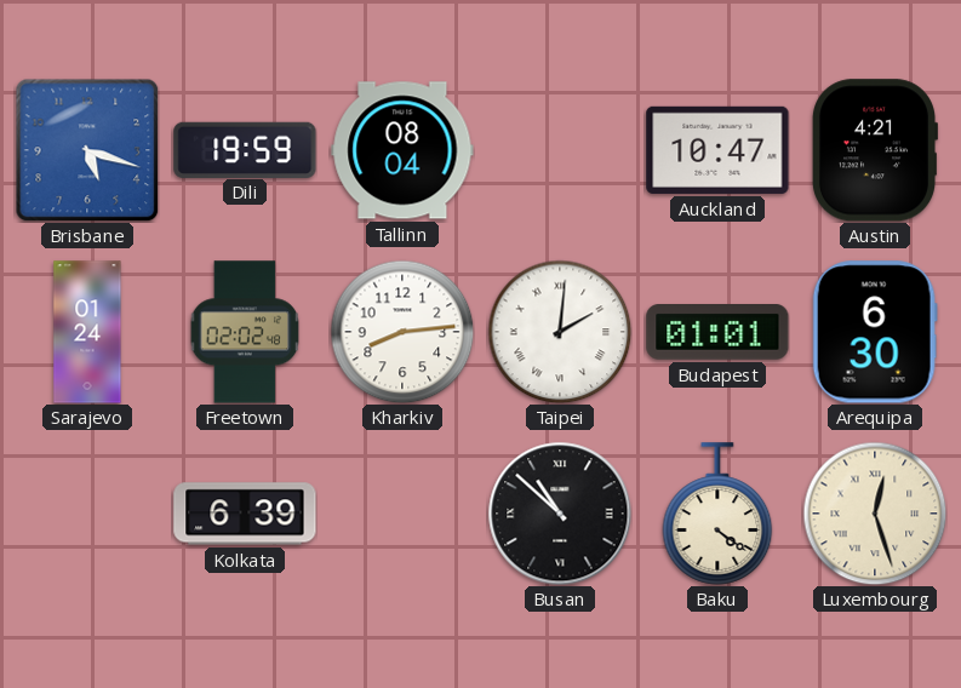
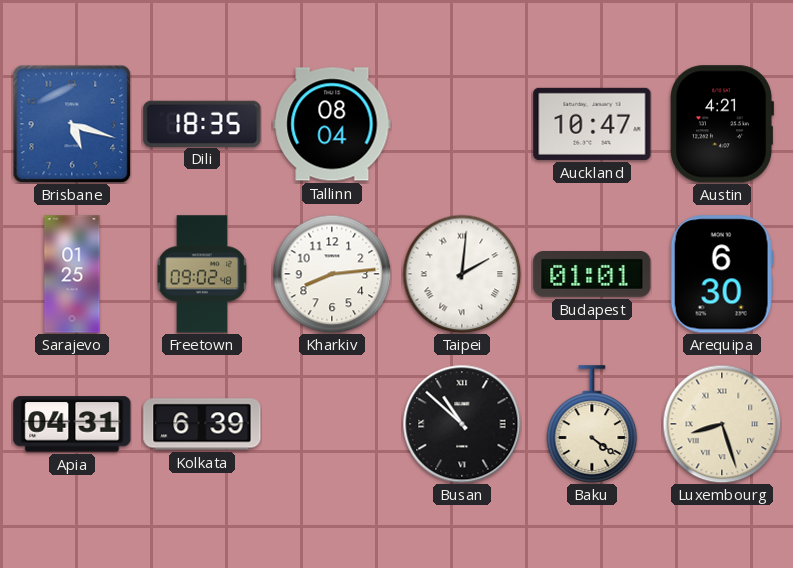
Dili: 19:59 -> 18:35
Sarajevo: 01:24 -> 01:25
Freetown: 02:02 -> 09:02
Apia: none -> 04:31
Luxembourg: 12:27 -> 8:27
